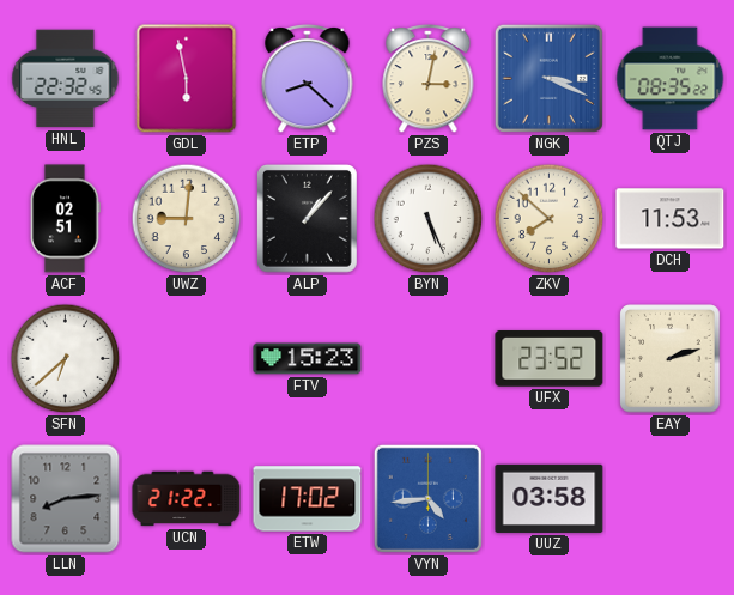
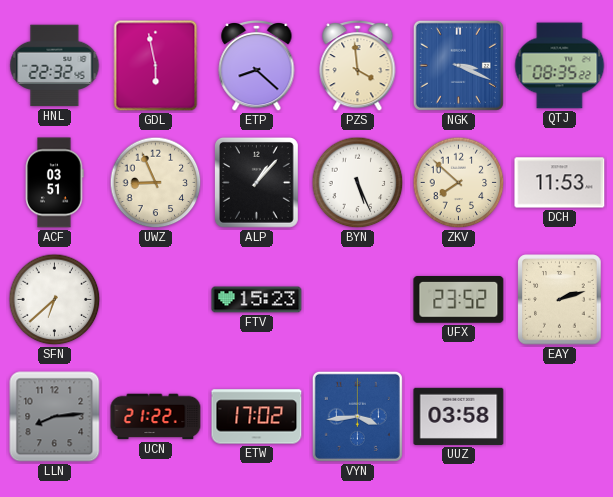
PZS: 3:02 -> 3:59
ACF: 02:51 -> 03:51
UWZ: 9:01 -> 8:56
VYN: 4:44 -> 3:44
